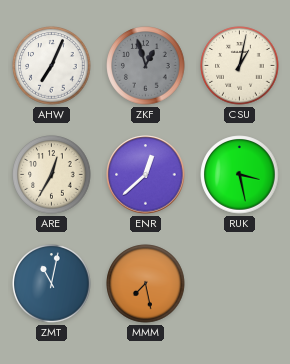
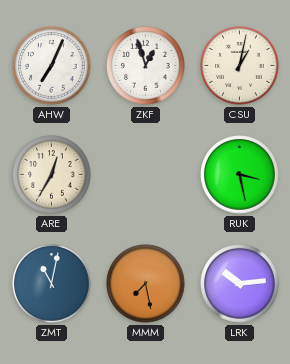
ZKF dial: grey -> white
ENR: 12:38 -> none
LRK: none -> 10:14
